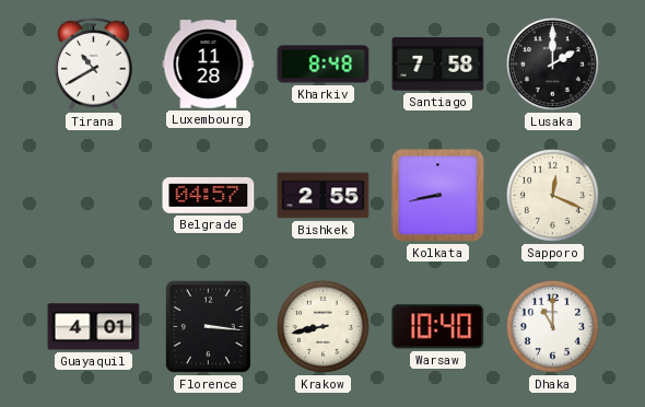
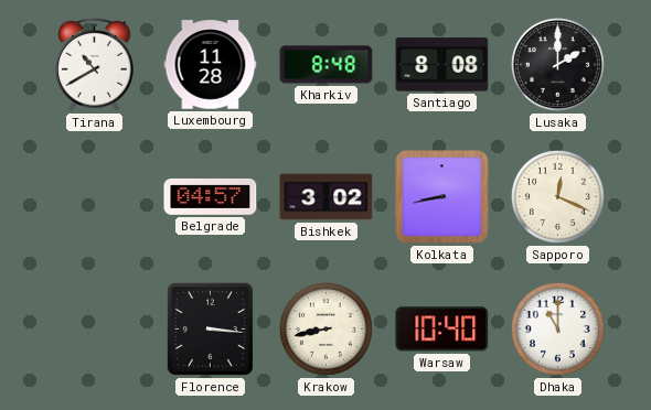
Santiago: 7:58 -> 8:08
Bishkek: 2:55 -> 3:02
Guayaquil: 4:01 -> none
